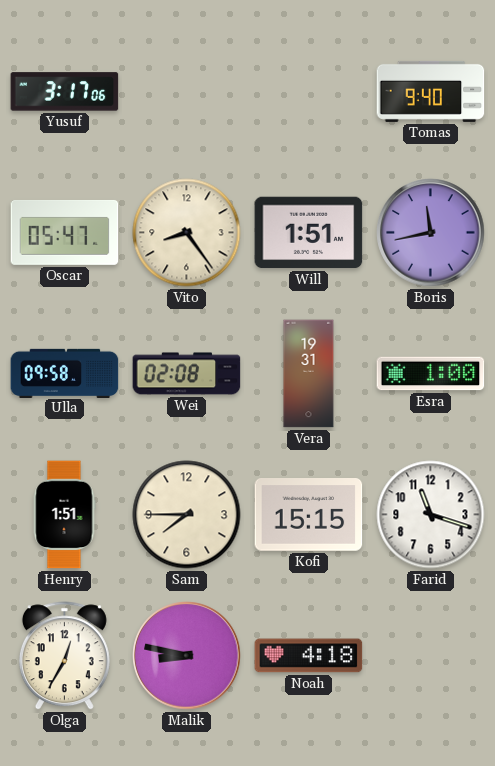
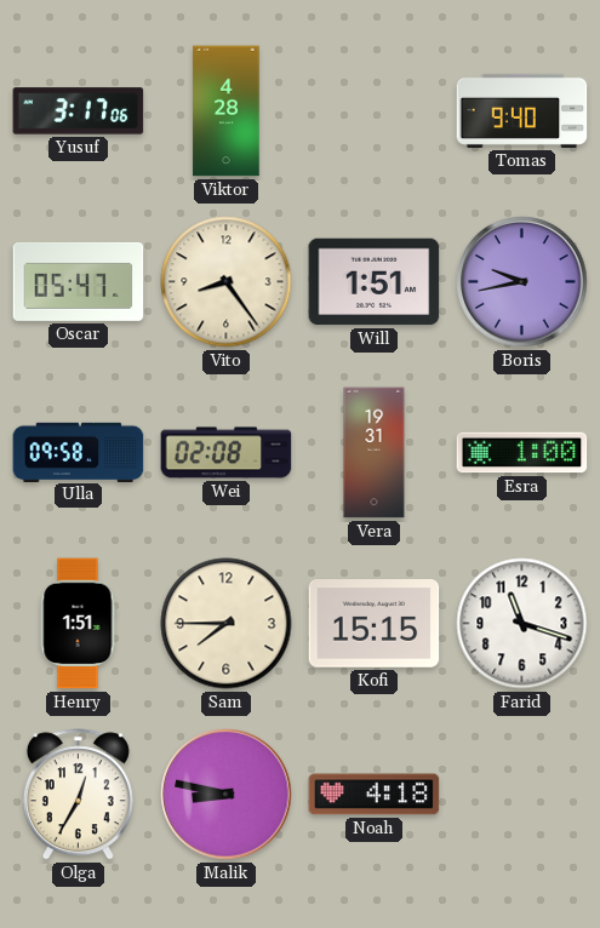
Viktor: none -> 4:28
Boris: 11:43 -> 9:43
